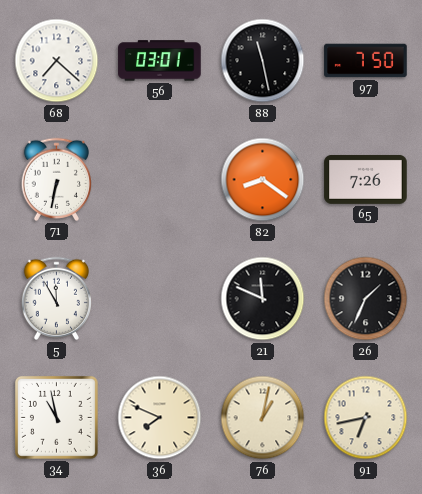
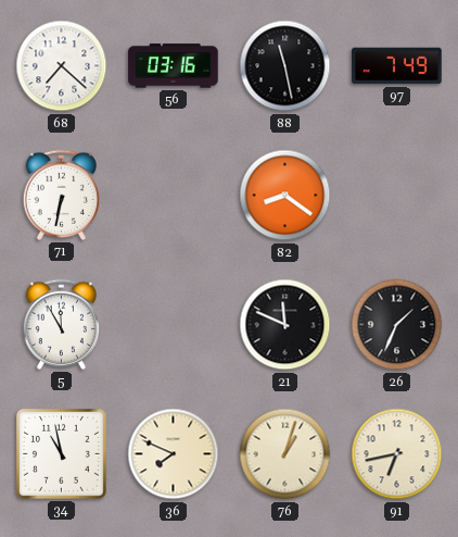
56: 03:01 -> 03:16
97: 7:50 -> 7:49
65: 7:26 -> none
76: 1:02 -> 1:03
